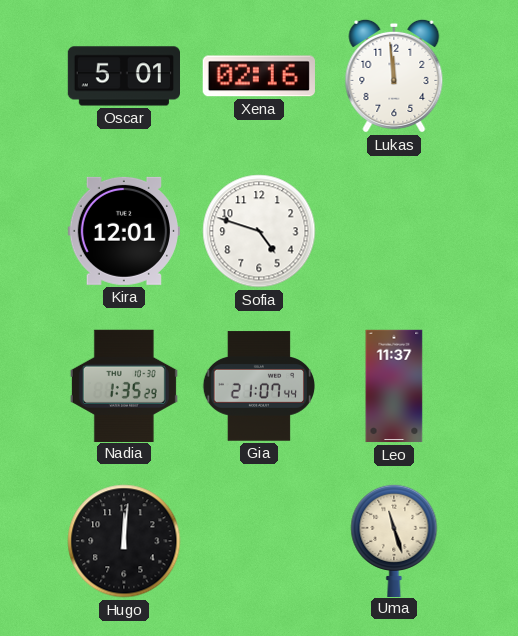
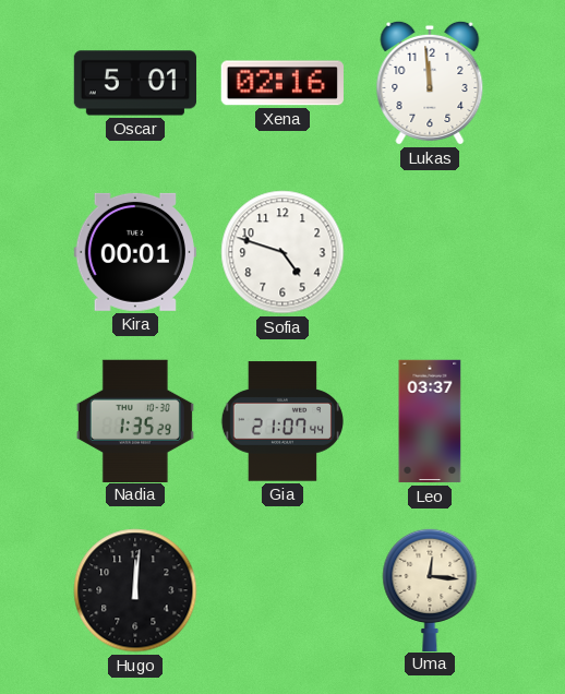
Kira: 12:01 -> 00:01
Leo: 11:37 -> 03:37
Uma: 11:27 -> 12:16
